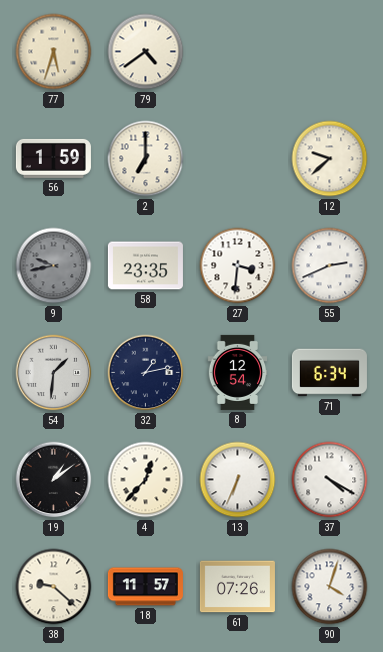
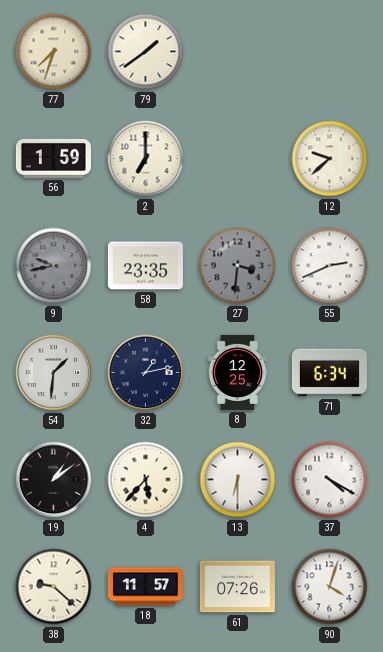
77: 5:33 -> 7:33
79: 4:39 -> 1:39
27 dial: white -> grey
8: 12:54 -> 12:25
4: 12:37 -> 5:37
13: 6:34 -> 6:30
